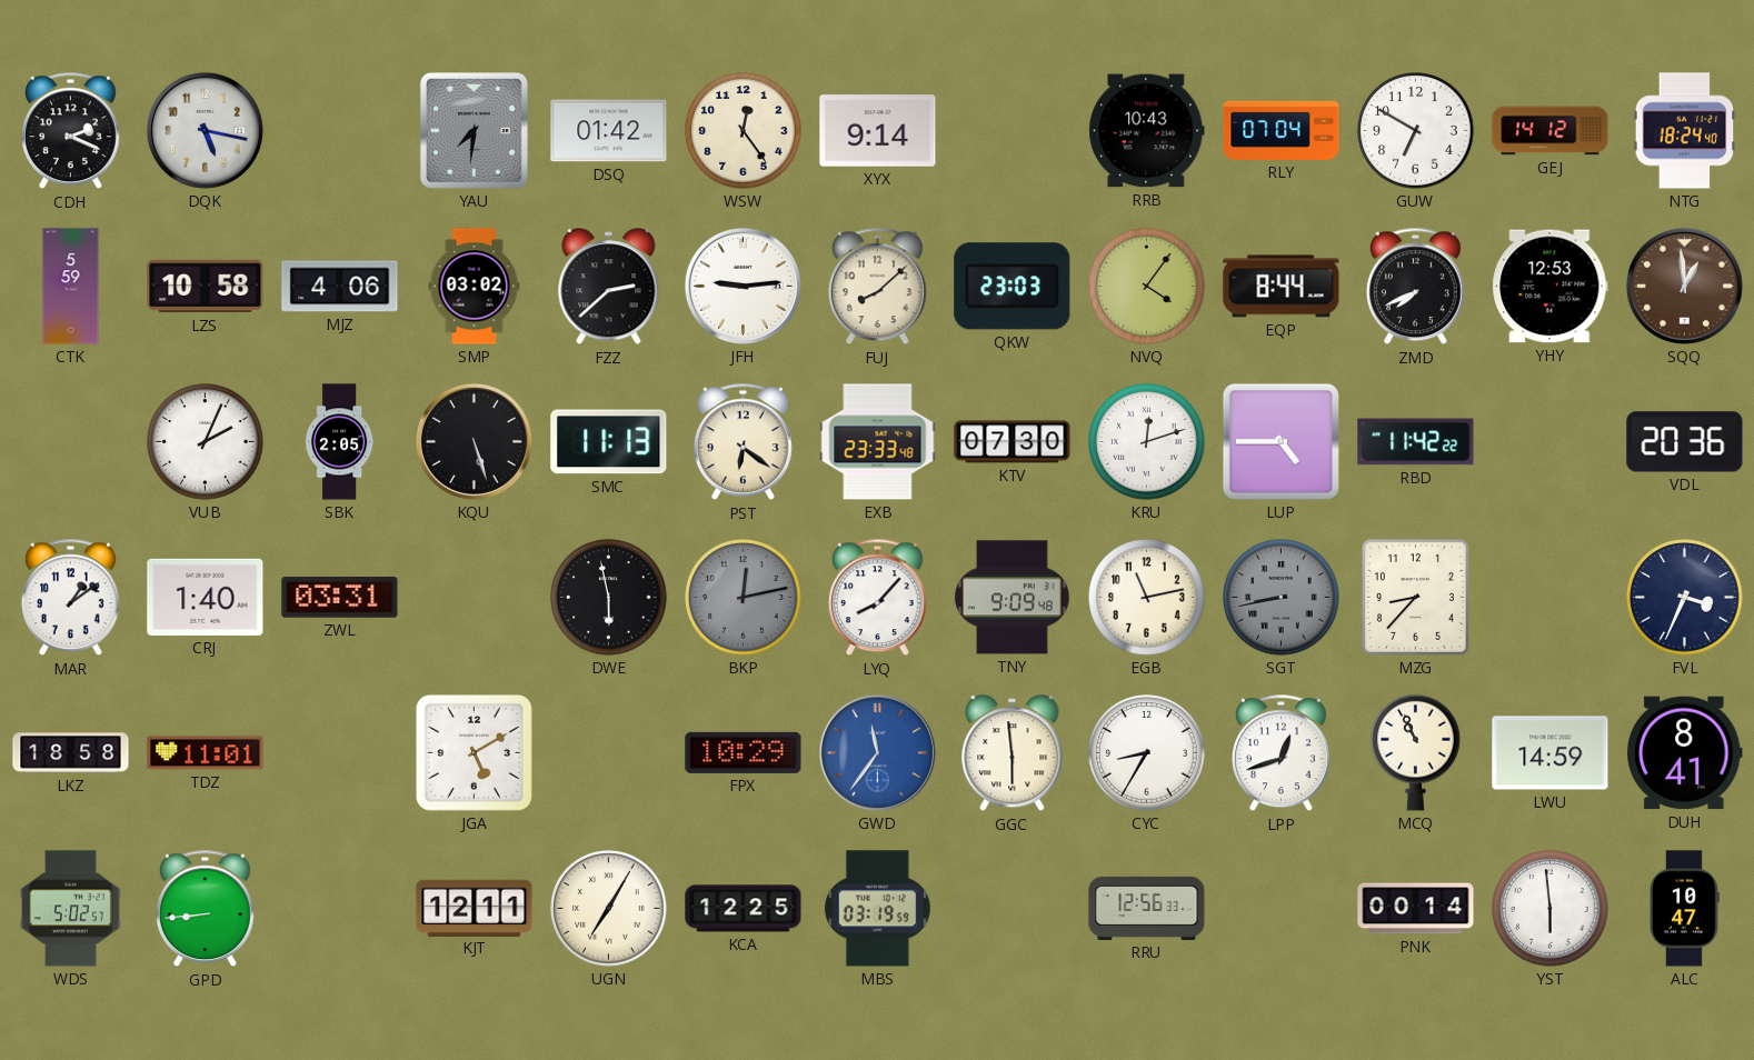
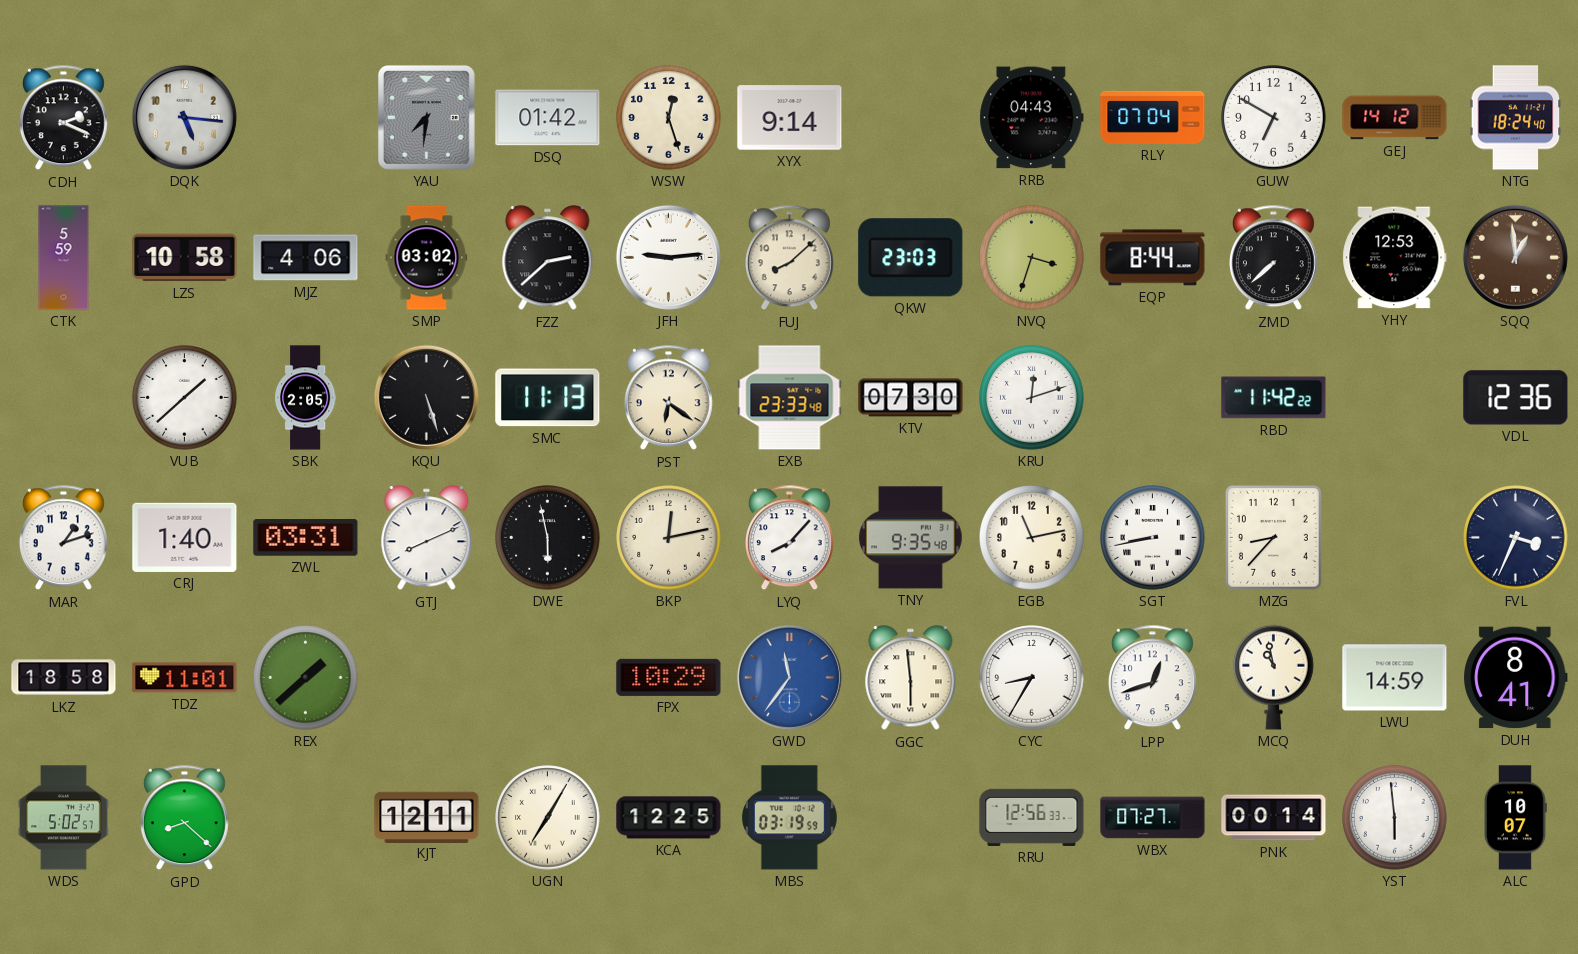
DQK: 5:17 -> 5:16
WSW: 12:24 -> 12:27
RRB: 10:43 -> 04:43
NVQ: 4:06 -> 3:33
ZMD: 7:41 -> 7:38
VUB: 2:04 -> 1:38
LUP: 4:45 -> none
VDL: 20:36 -> 12:36
MAR: 1:09 -> 1:12
GTJ: none -> 8:11
BKP dial: grey -> cream
TNY: 9:09 -> 9:35
SGT dial: grey -> white
REX: none -> 1:38
JGA: 5:10 -> none
MCQ: 10:56 -> 10:58
GPD: 8:44 -> 8:22
WBX: none -> 07:27
ALC: 10:47 -> 10:07
